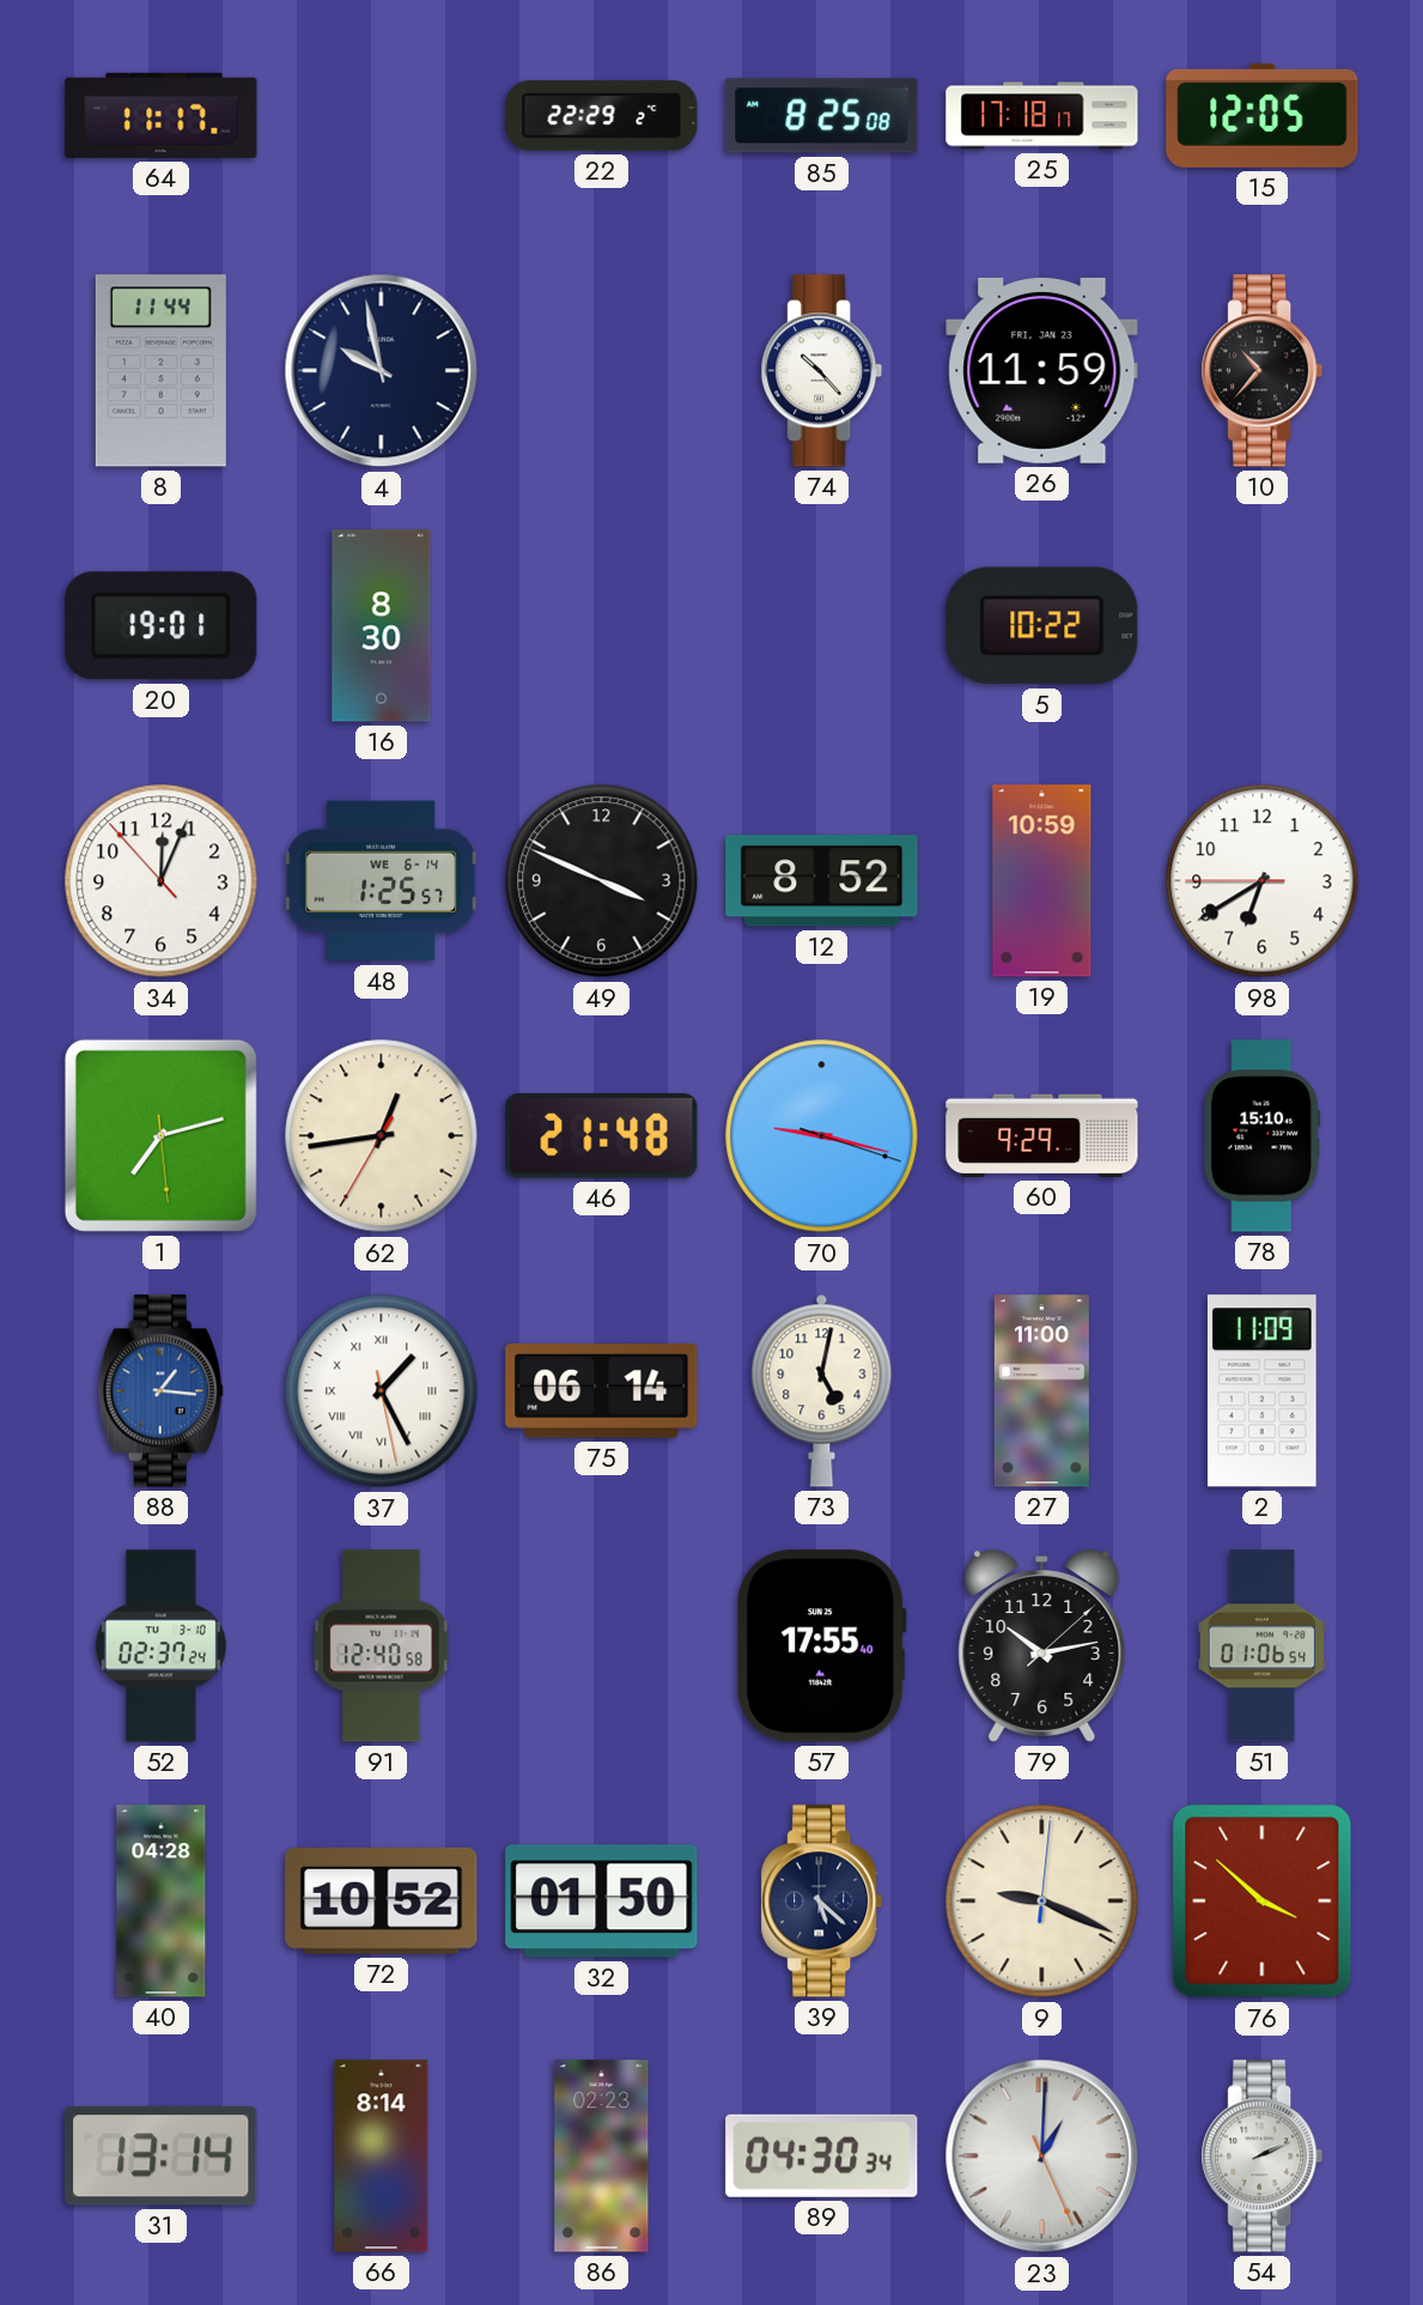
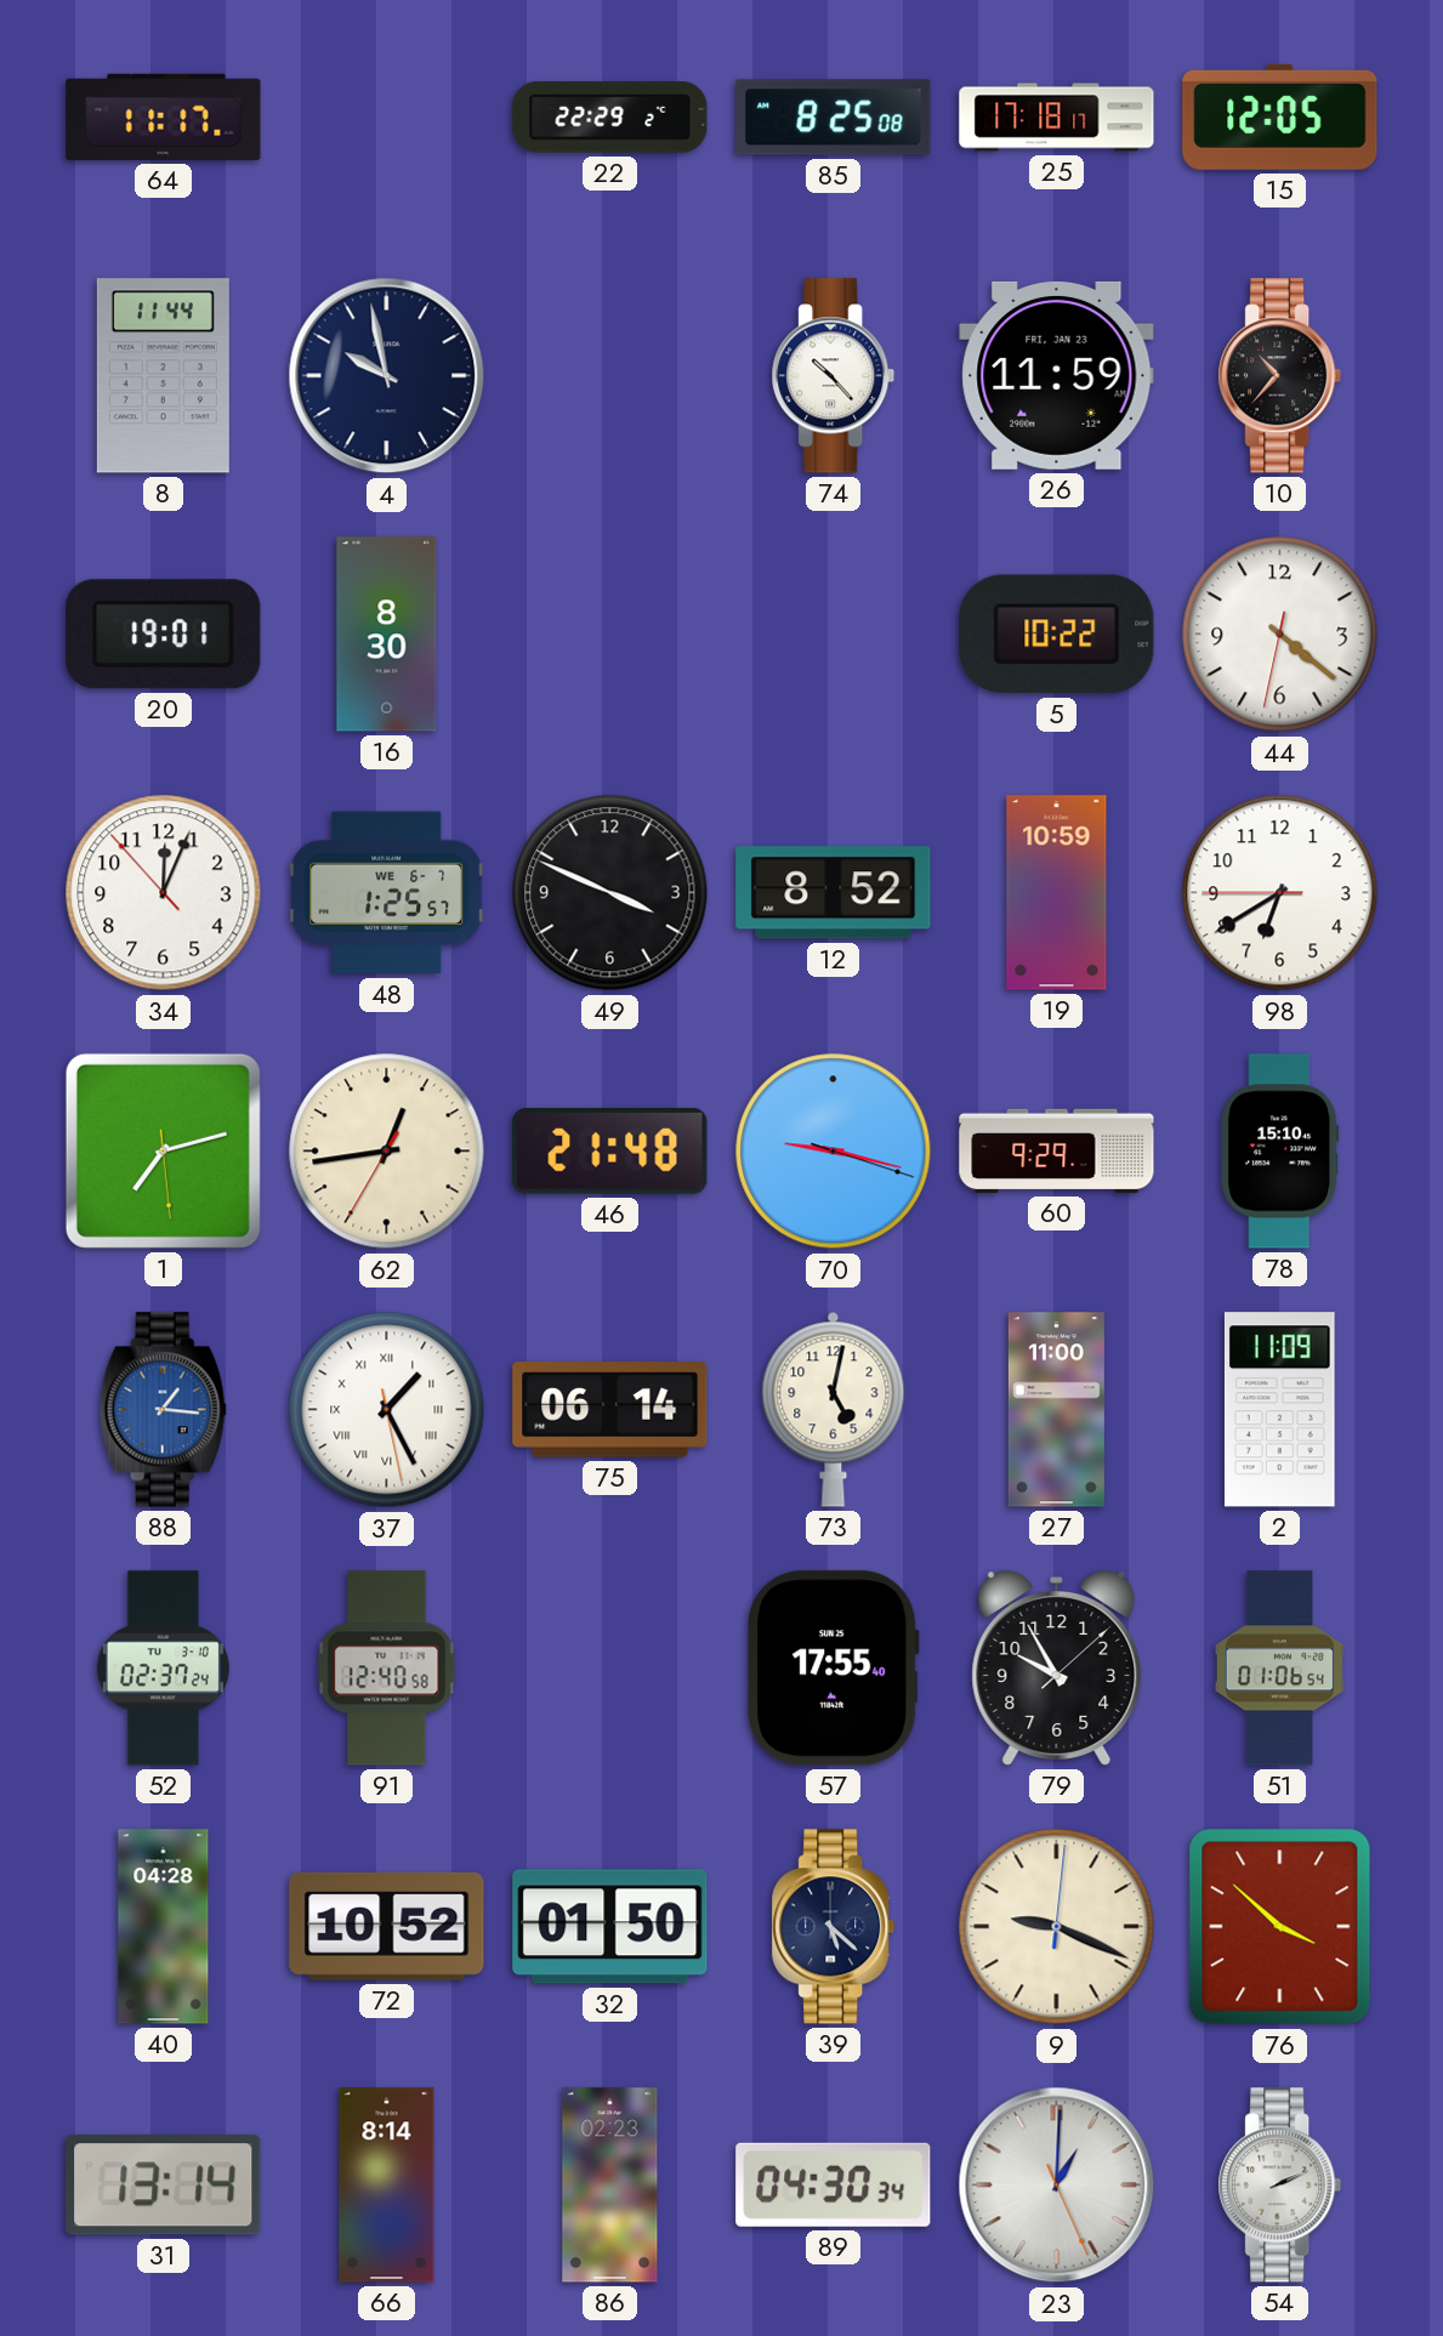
44: none -> 4:21
48 date: WE 6-14 -> WE 6-7
79: 10:13 -> 9:55
